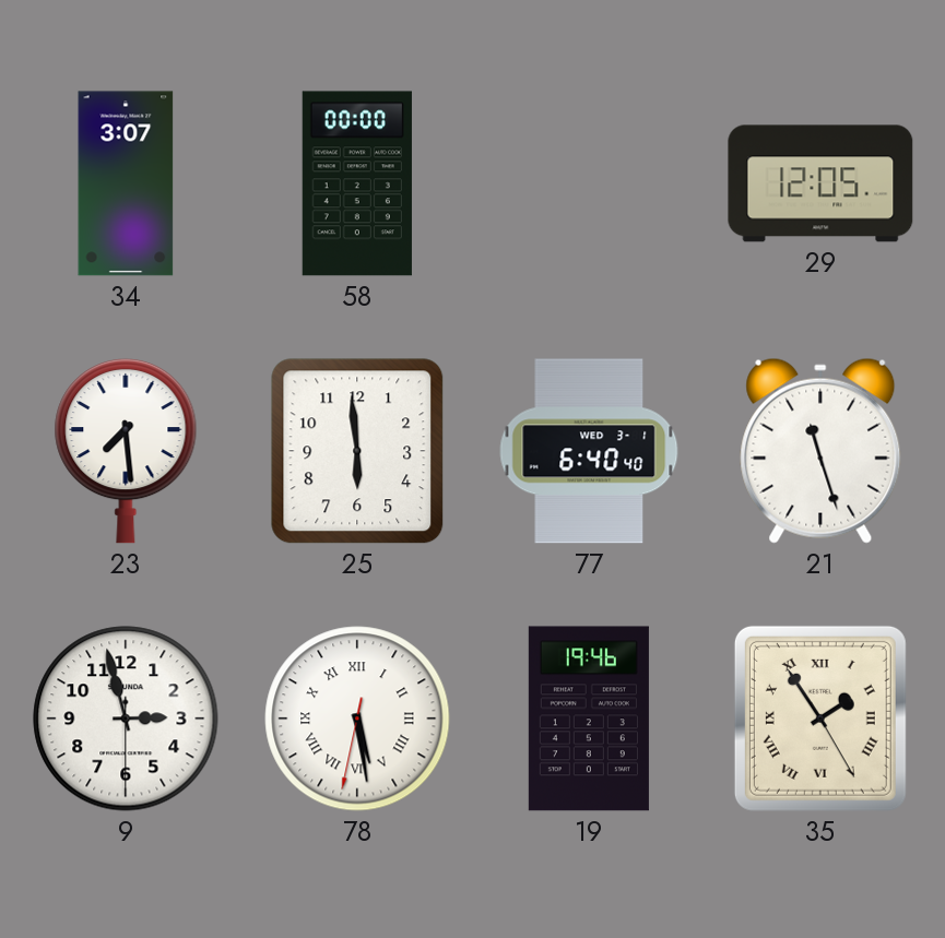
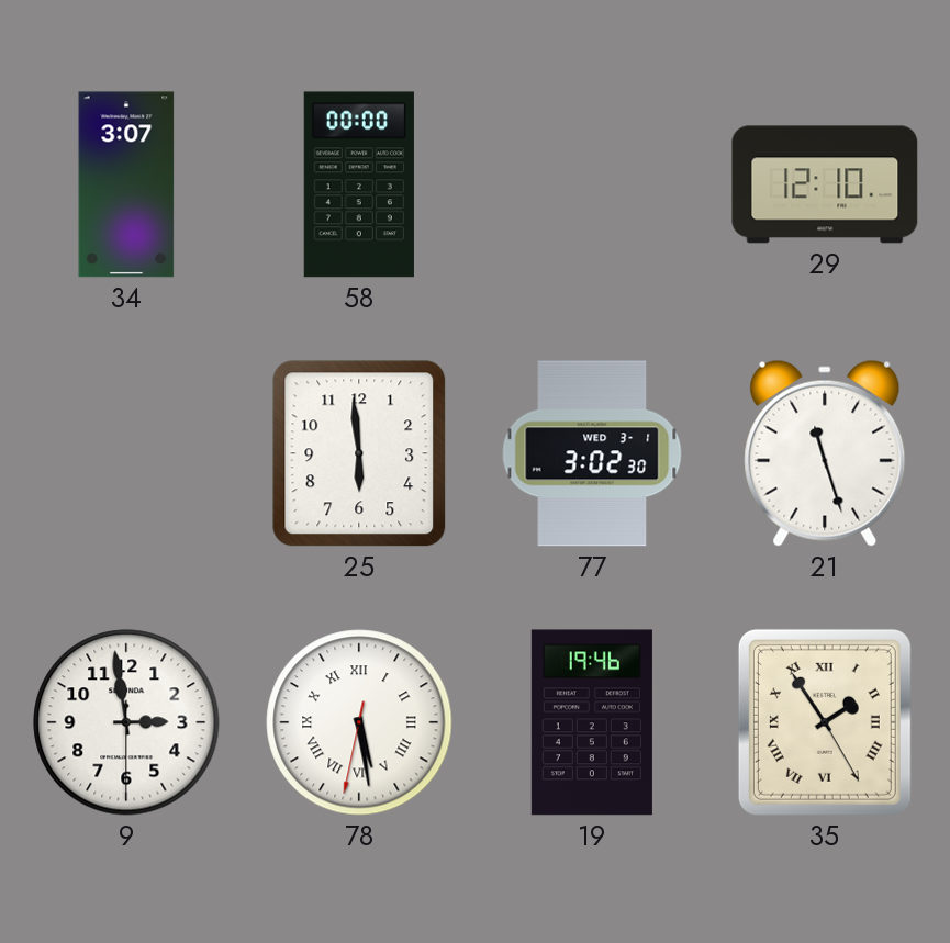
29: 12:05 -> 12:10
23: 7:29 -> none
77: 6:40 -> 3:02
9: 2:57 -> 2:58
